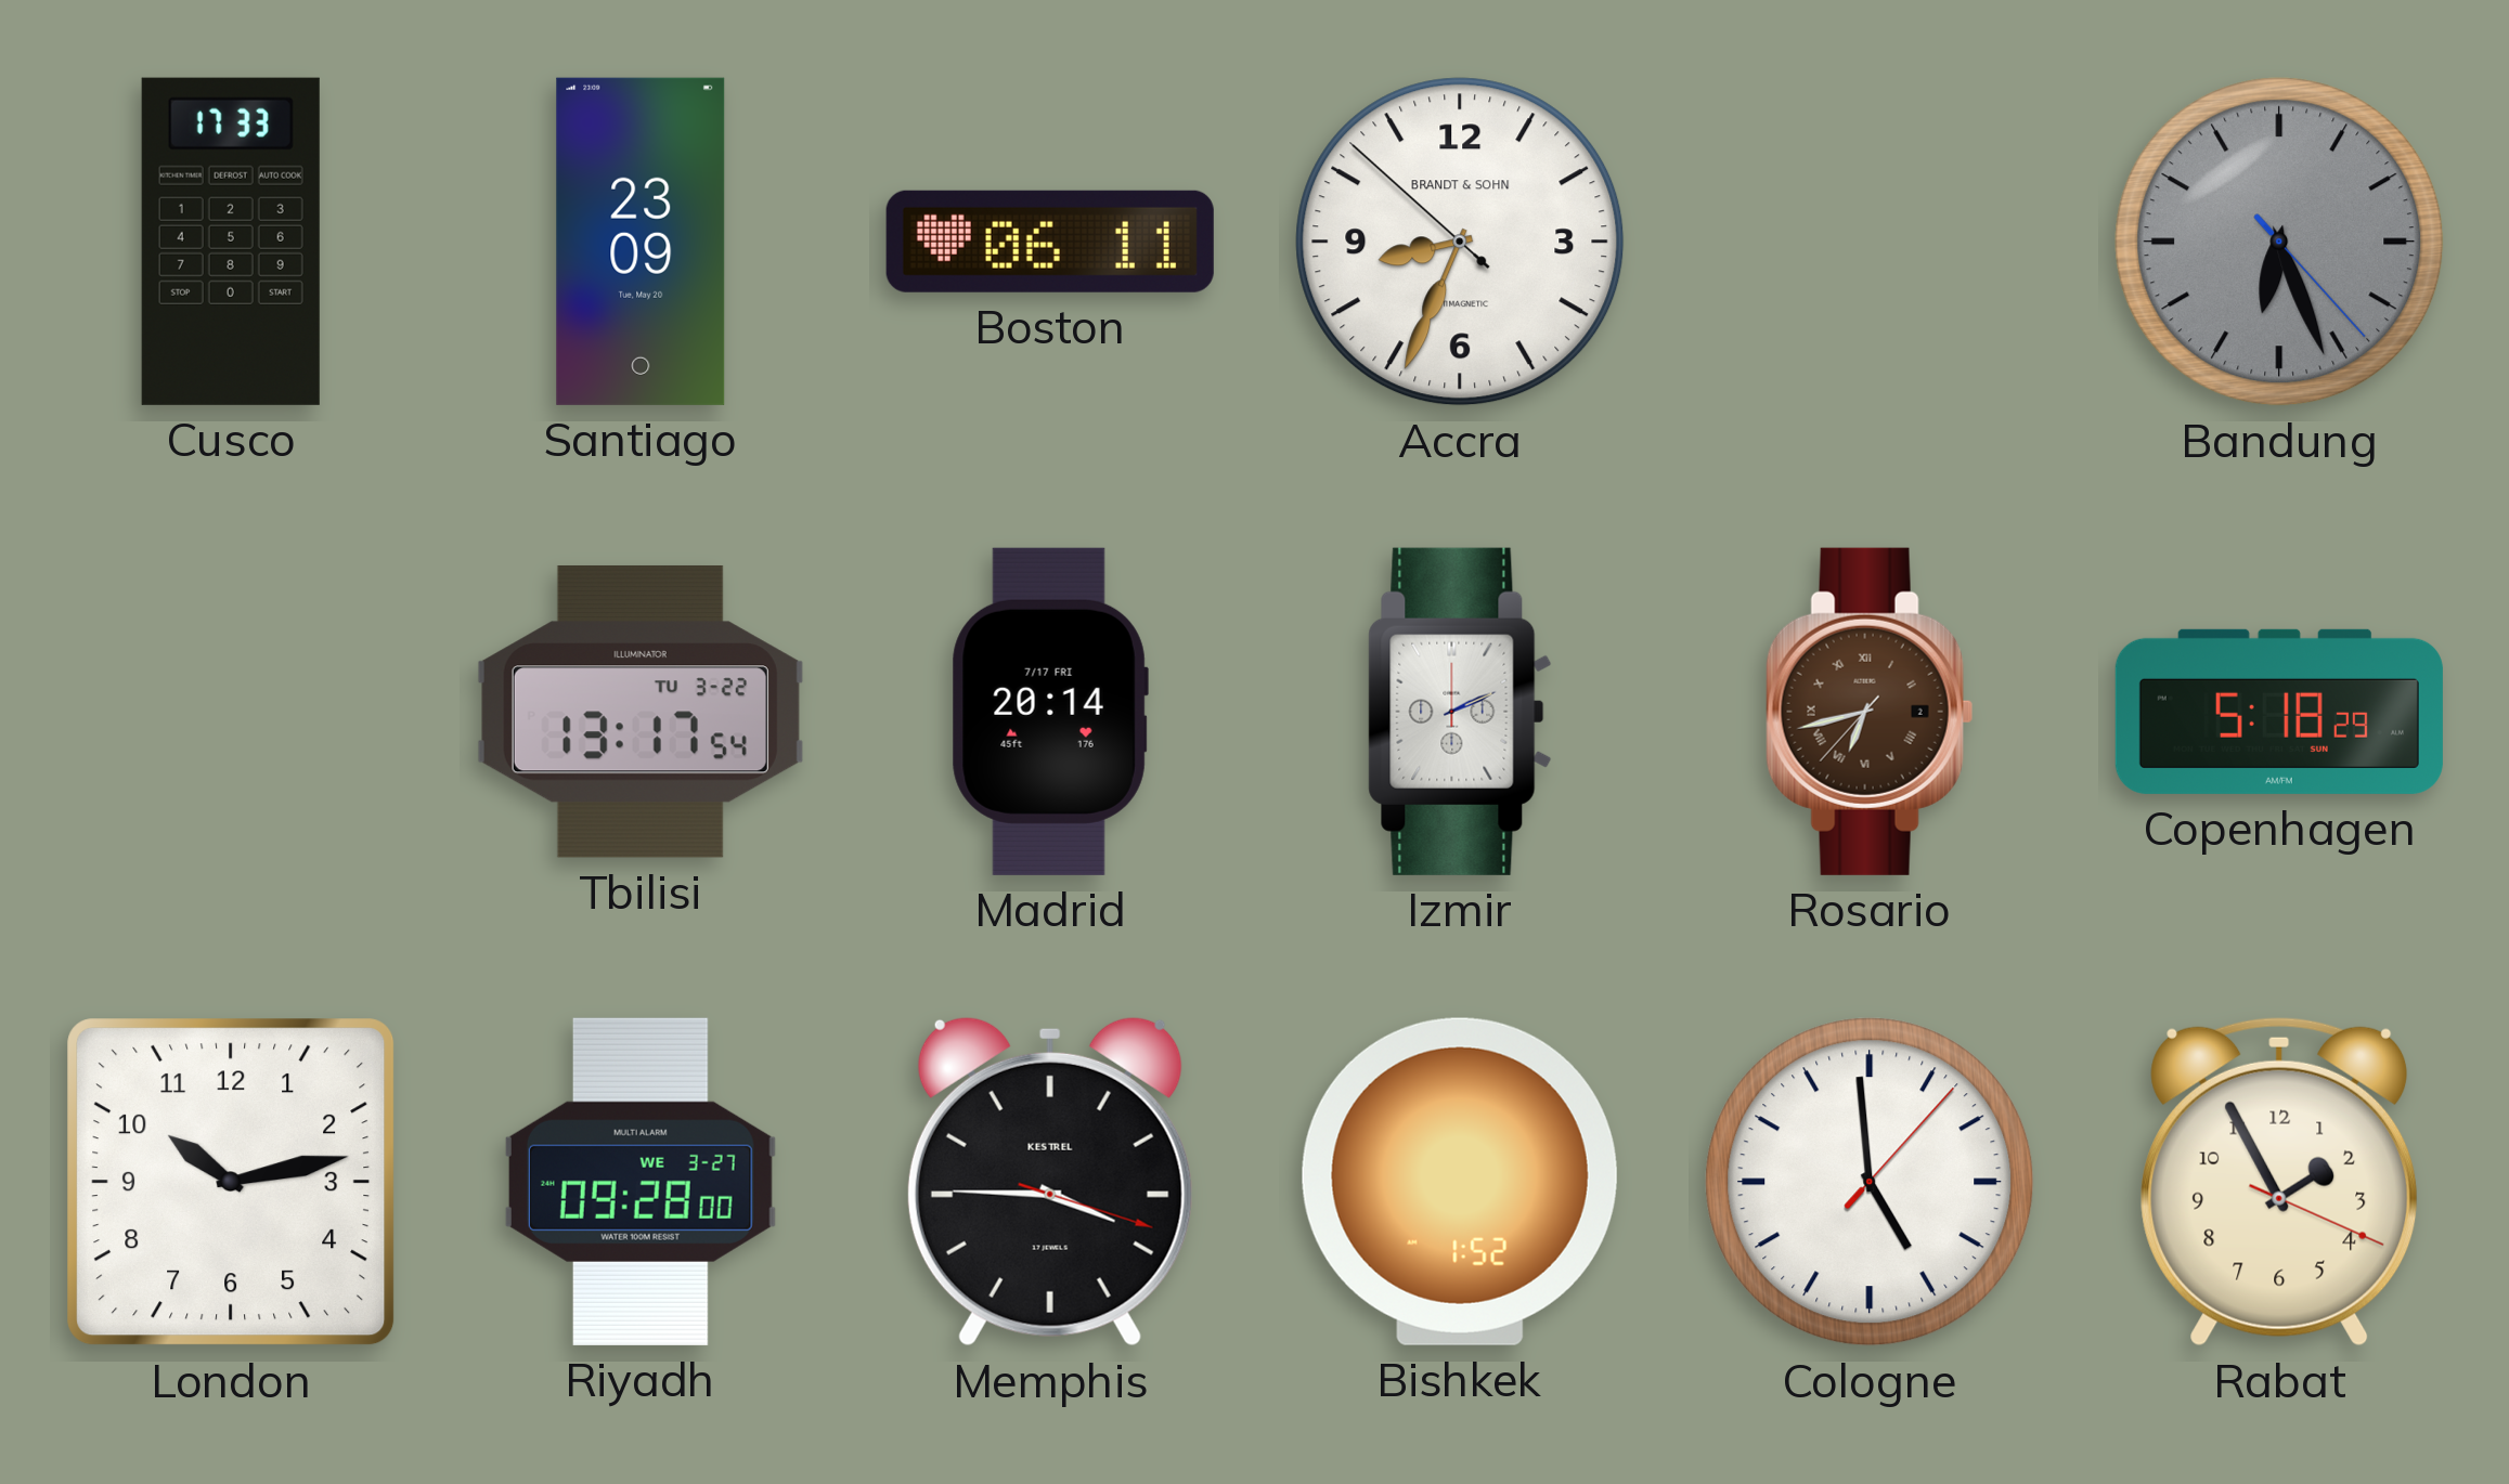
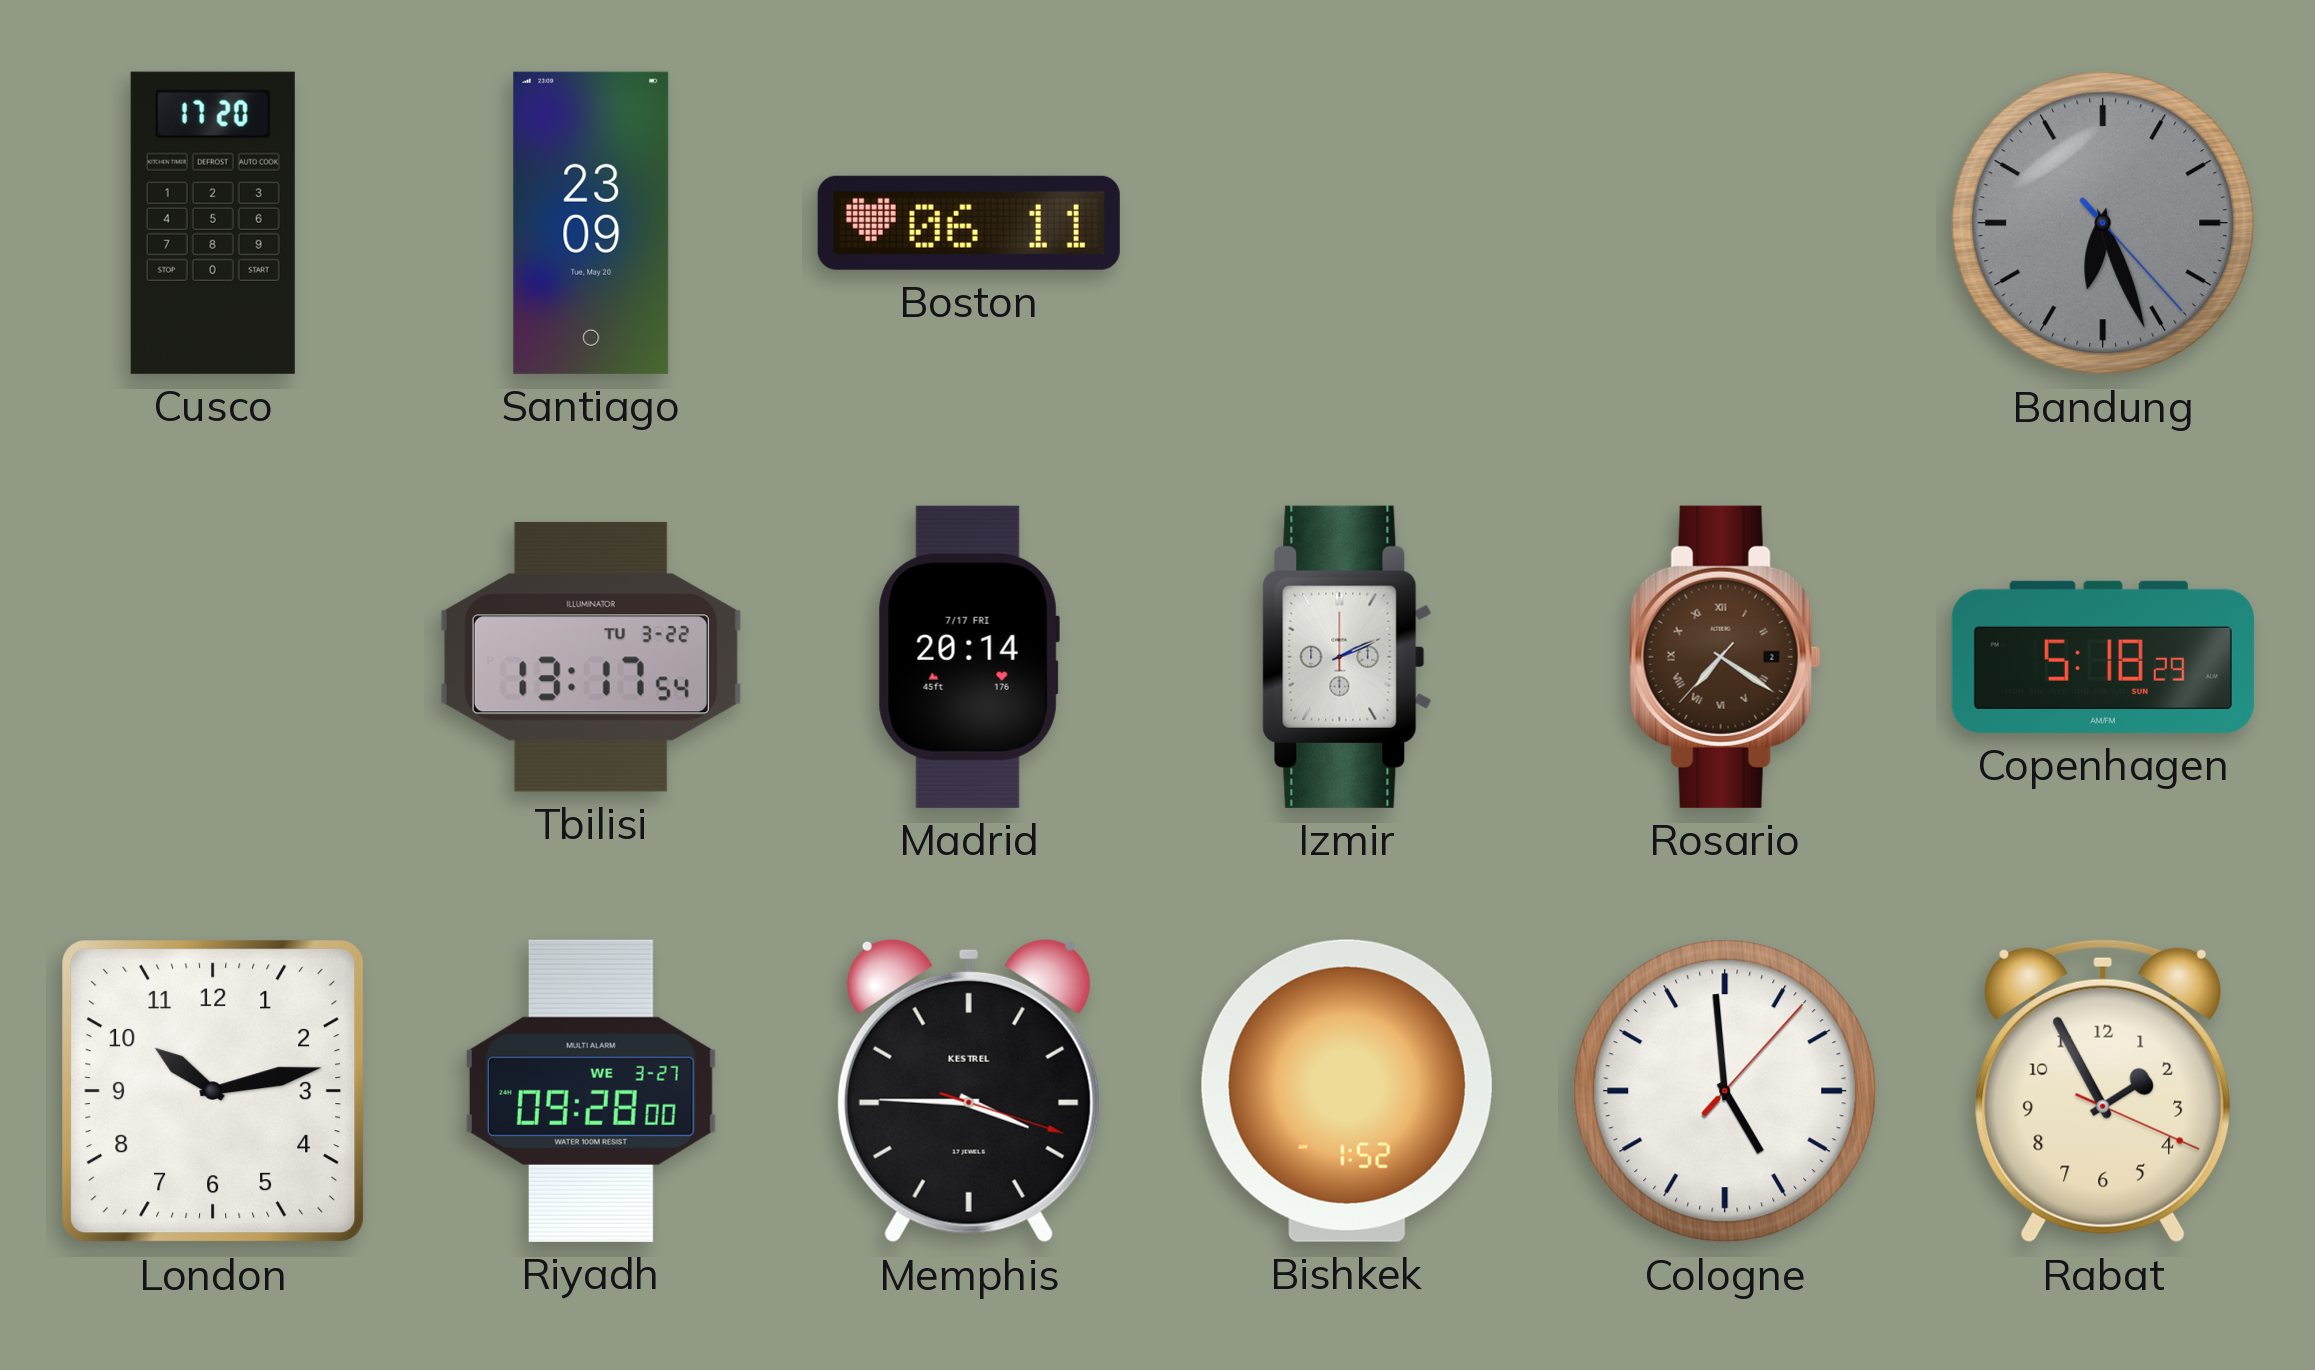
Cusco: 17:33 -> 17:20
Accra: 8:33 -> none
Rosario: 6:42 -> 7:20
